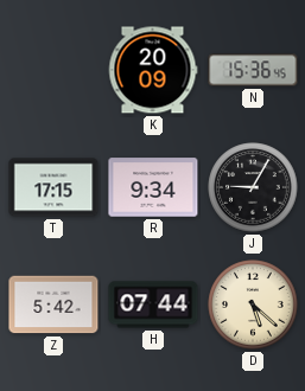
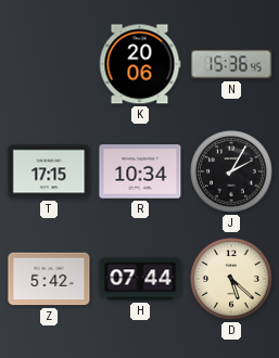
K: 20:09 -> 20:06
R: 9:34 -> 10:34
J: 9:05 -> 2:05
